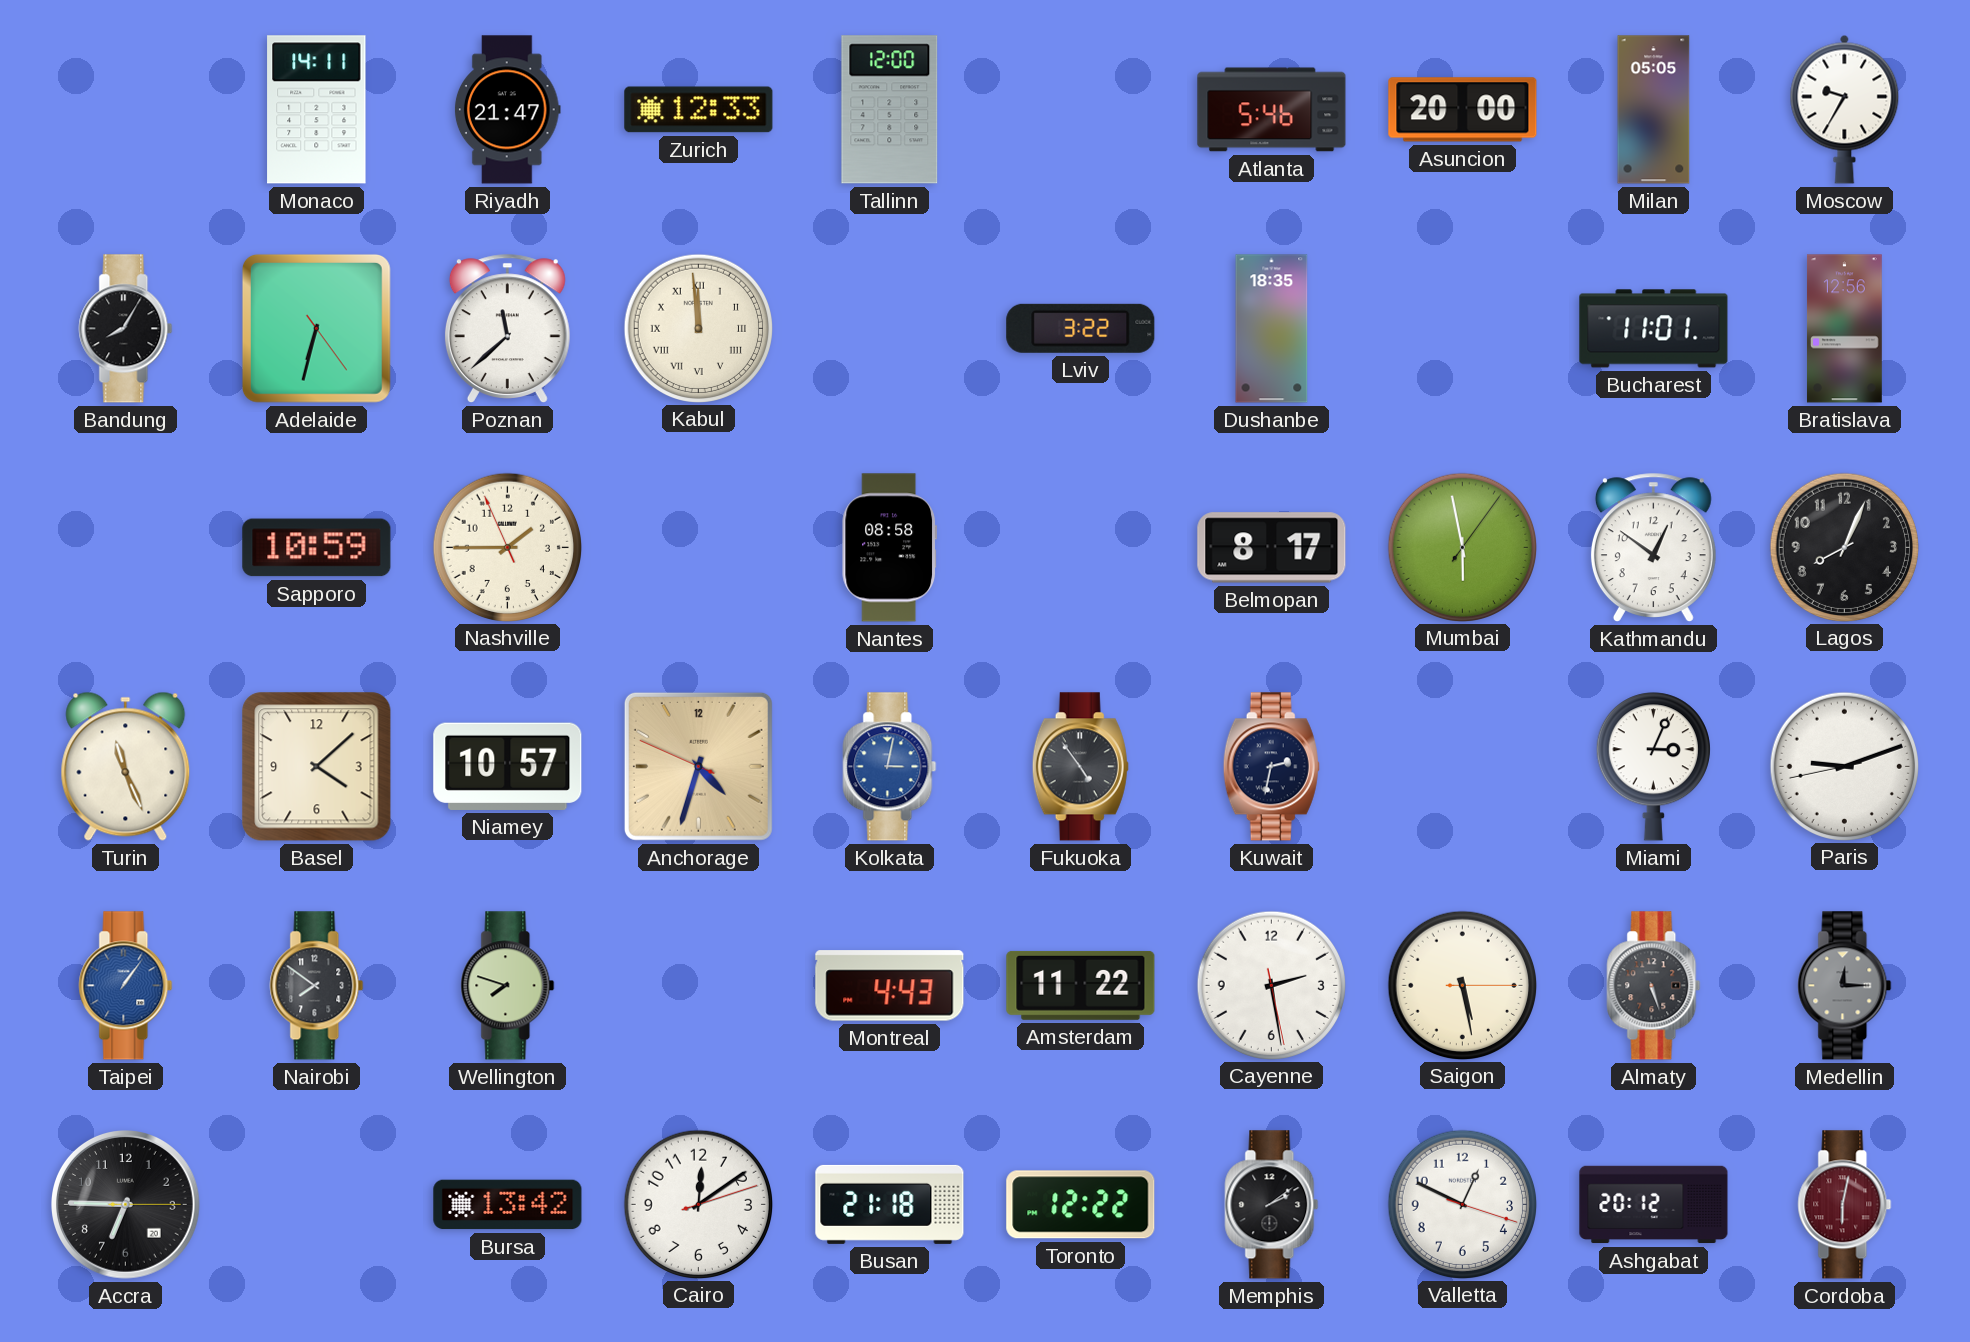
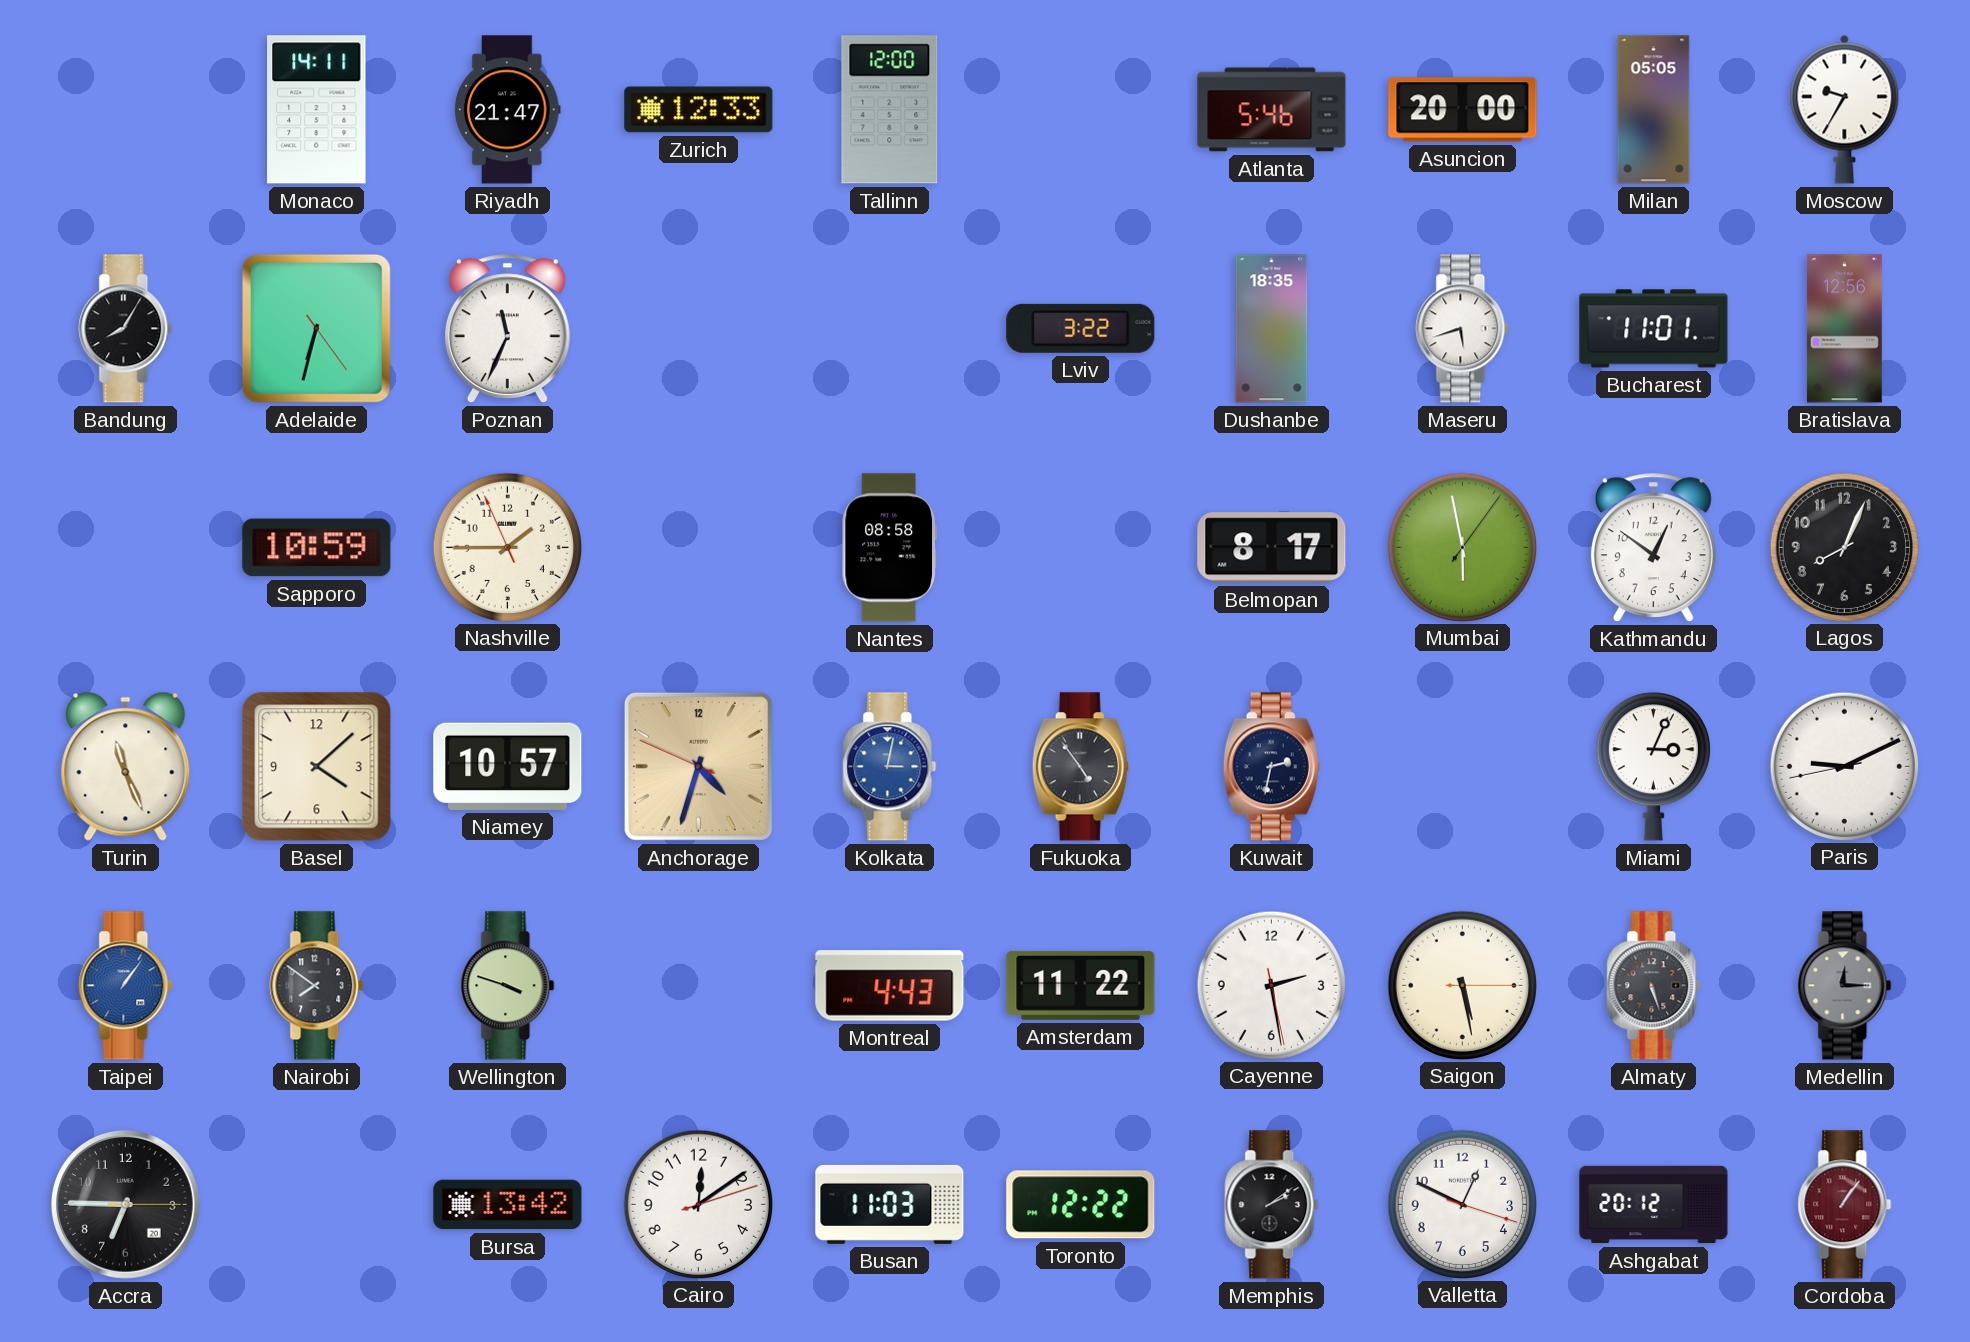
Poznan: 11:38 -> 11:34
Kabul: 11:59 -> none
Maseru: none -> 5:42
Paris: 9:11 -> 9:10
Wellington: 7:48 -> 3:48
Busan: 21:18 -> 11:03
Cordoba: 6:02 -> 1:06
